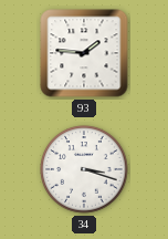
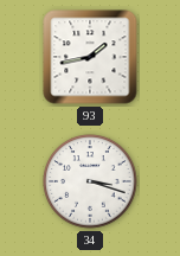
93: 1:46 -> 1:43
